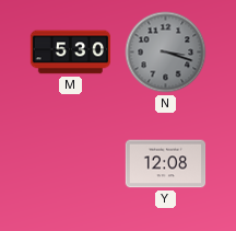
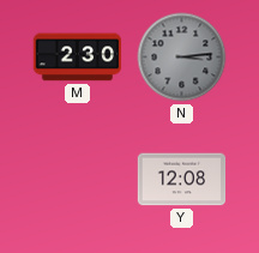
M: 5:30 -> 2:30
N: 3:18 -> 3:14
